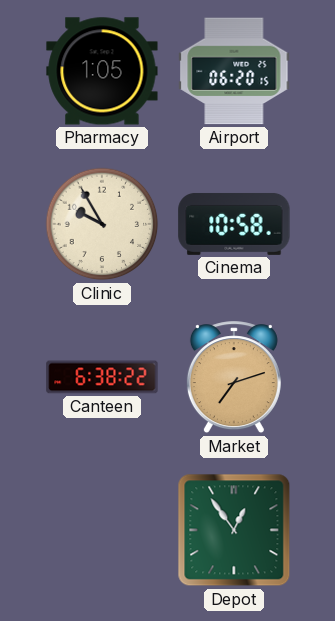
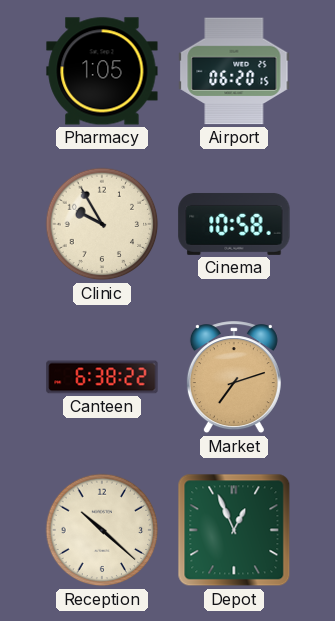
Reception: none -> 10:22
Depot: 12:54 -> 12:56
